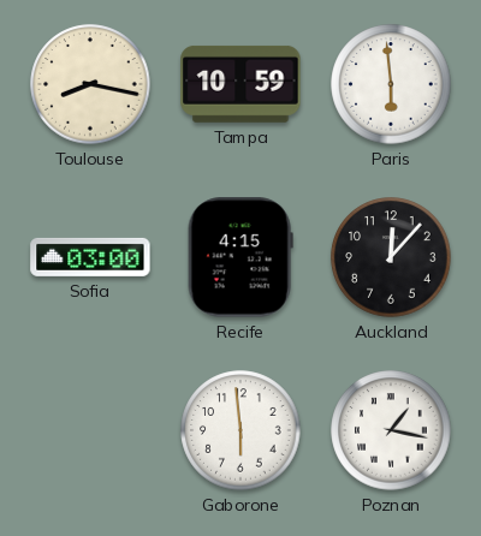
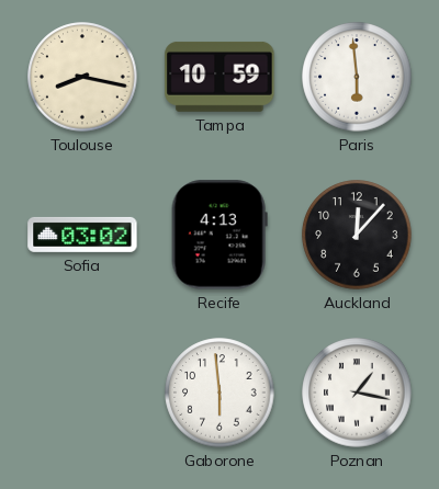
Sofia: 03:00 -> 03:02
Recife: 4:15 -> 4:13
